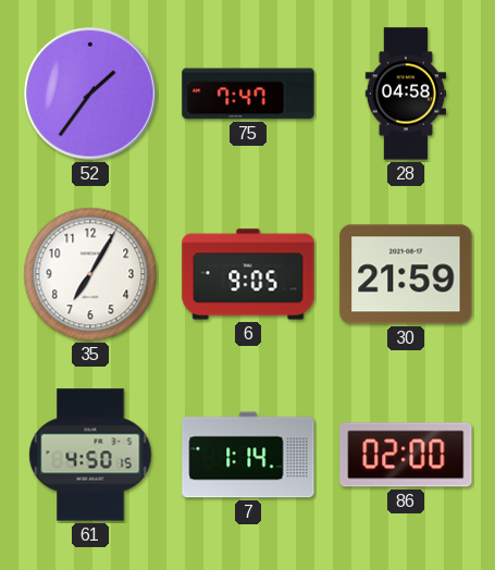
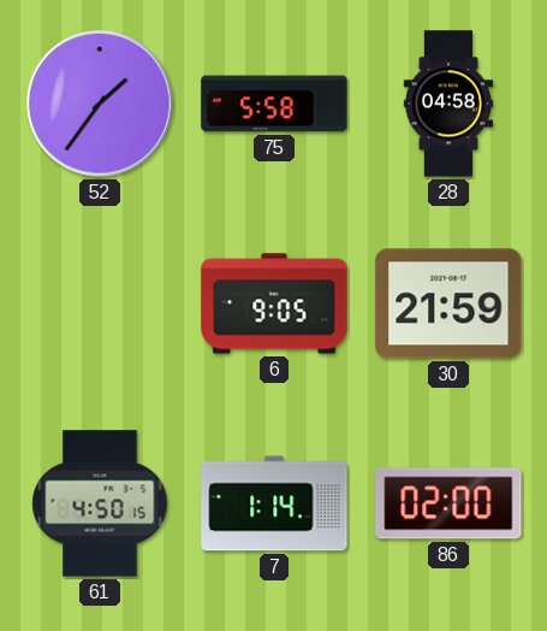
75: 7:47 -> 5:58
35: 7:05 -> none
